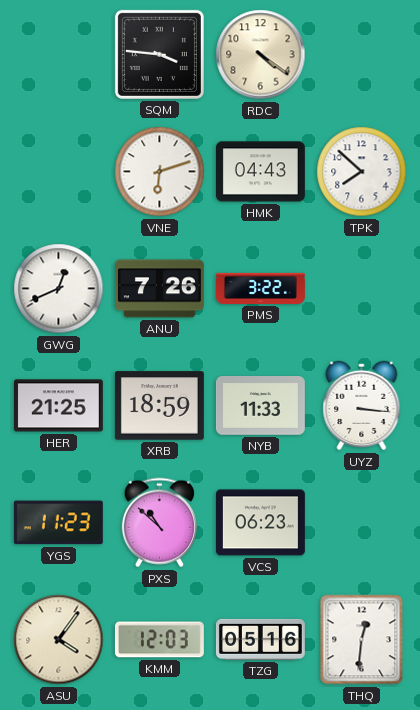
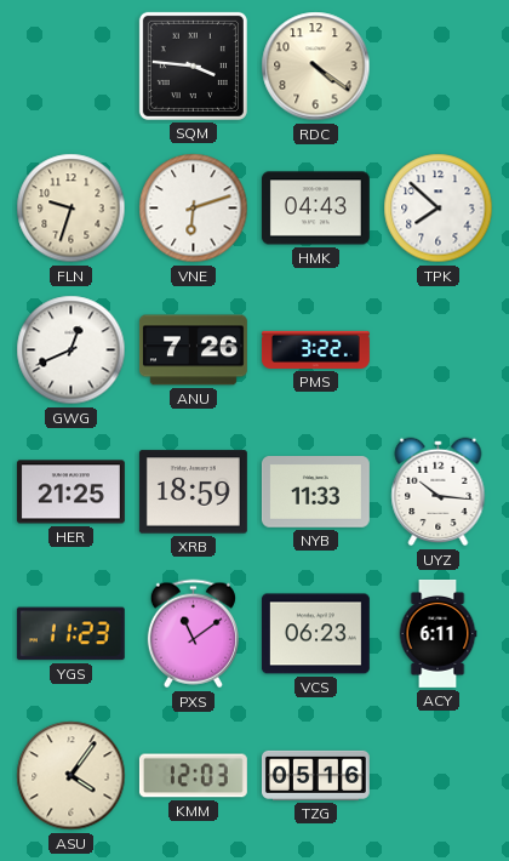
FLN: none -> 9:33
UYZ: 3:16 -> 10:16
PXS: 10:52 -> 11:09
ACY: none -> 6:11
THQ: 12:31 -> none
